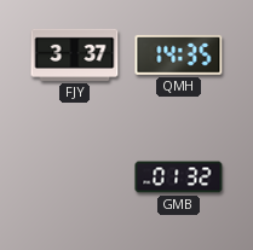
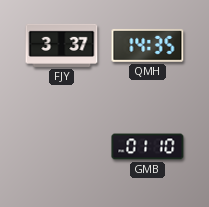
GMB: 01:32 -> 01:10
